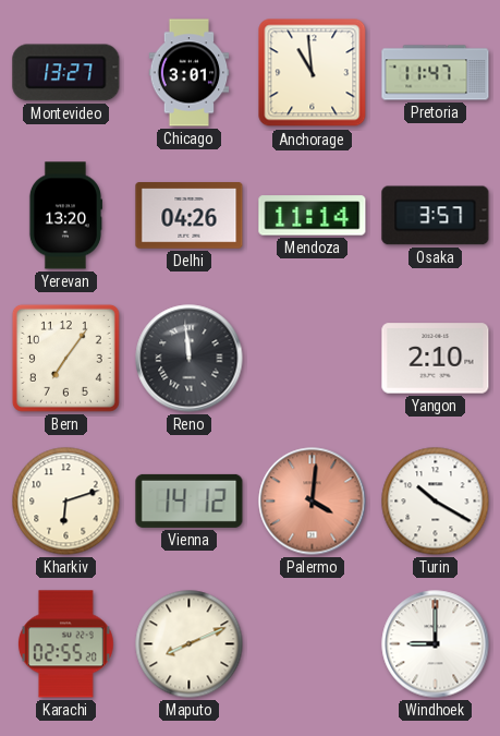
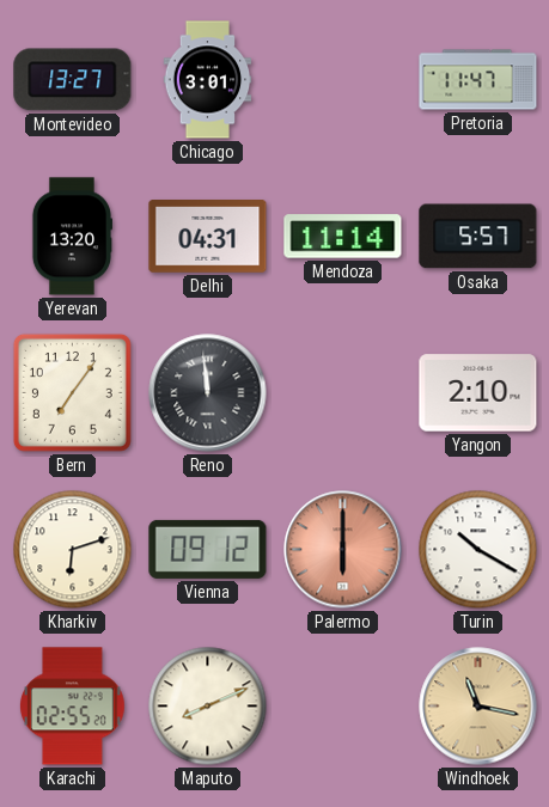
Anchorage: 10:59 -> none
Delhi: 04:26 -> 04:31
Osaka: 3:57 -> 5:57
Vienna: 14:12 -> 09:12
Palermo: 4:01 -> 6:00
Windhoek: 9:00 -> 11:17
Windhoek dial: white -> champagne
